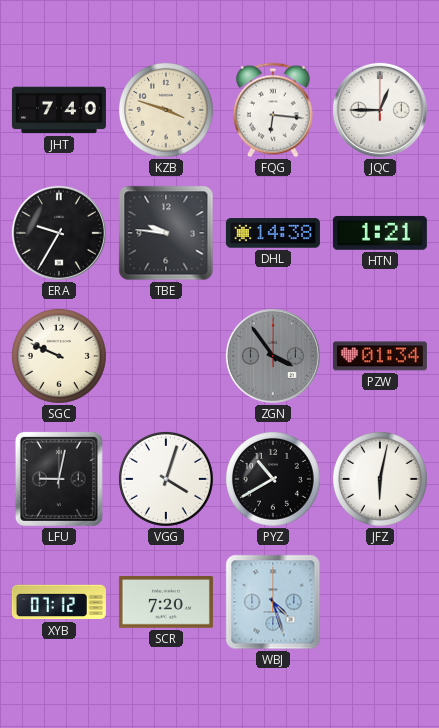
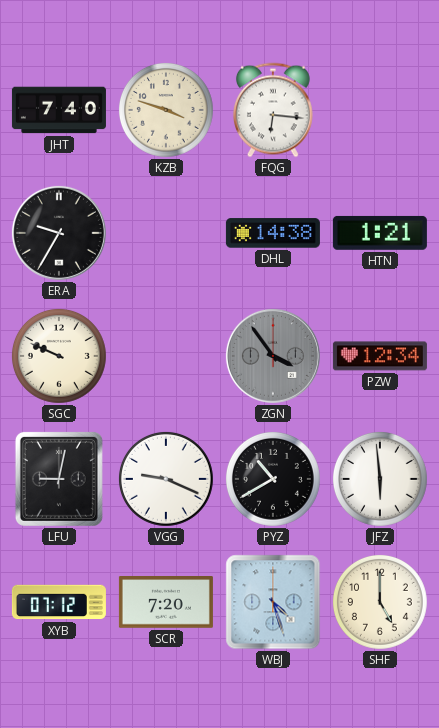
JQC: 12:45 -> none
TBE: 9:46 -> none
PZW: 01:34 -> 12:34
VGG: 4:03 -> 9:19
JFZ: 6:02 -> 5:59
SHF: none -> 5:00
